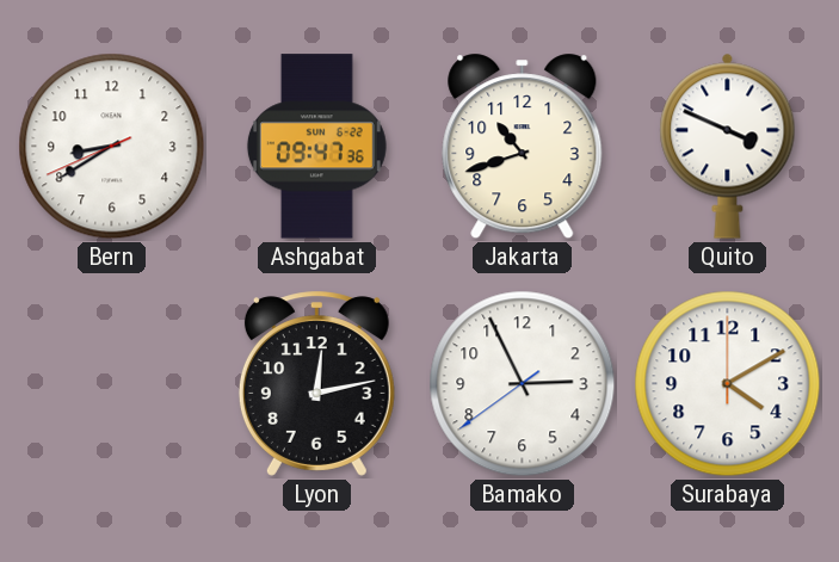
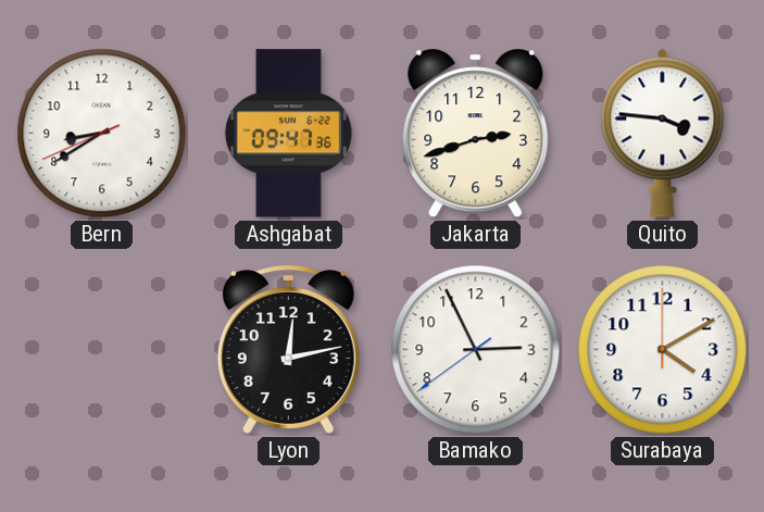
Jakarta: 10:42 -> 2:42
Quito: 3:49 -> 3:46
